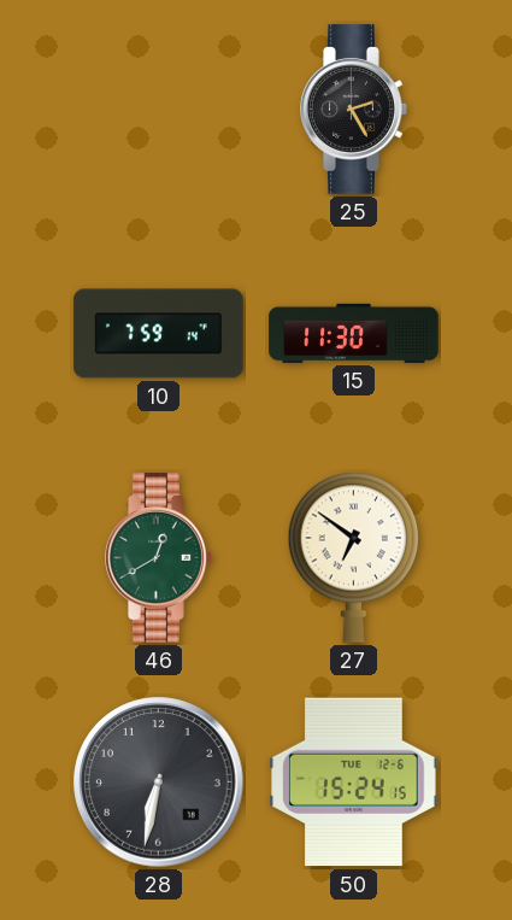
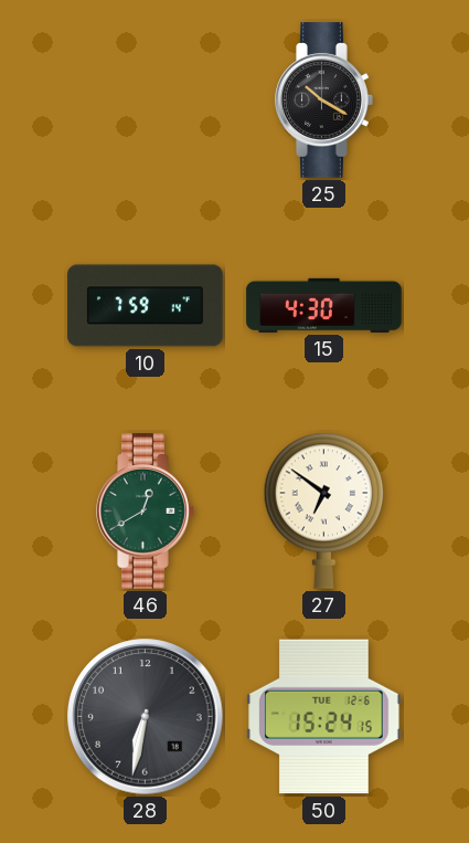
25: 2:25 -> 10:20
15: 11:30 -> 4:30
